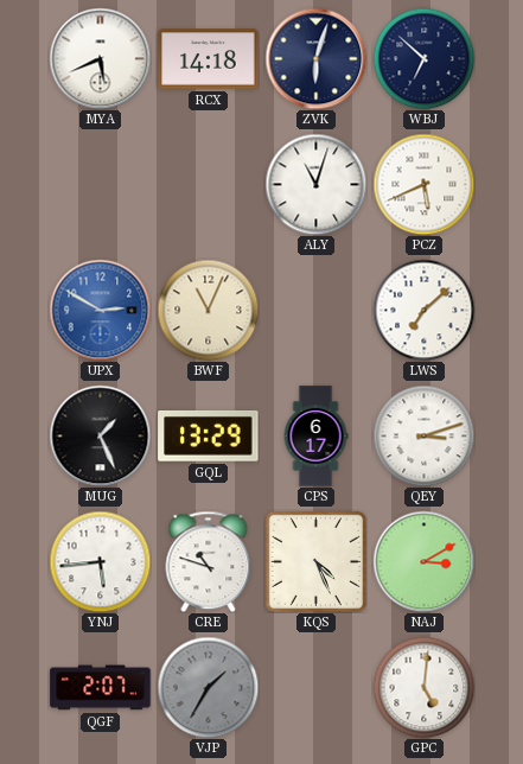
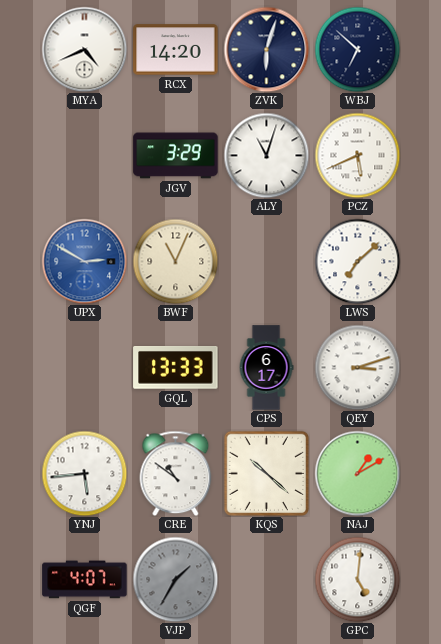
MYA: 5:41 -> 4:41
RCX: 14:18 -> 14:20
JGV: none -> 3:29
MUG: 1:26 -> none
GQL: 13:29 -> 13:33
CRE: 10:48 -> 10:51
KQS: 4:26 -> 10:22
NAJ: 3:10 -> 1:10
QGF: 2:07 -> 4:07
